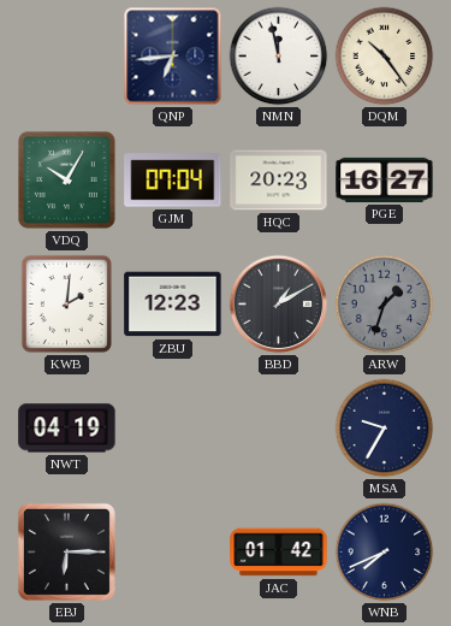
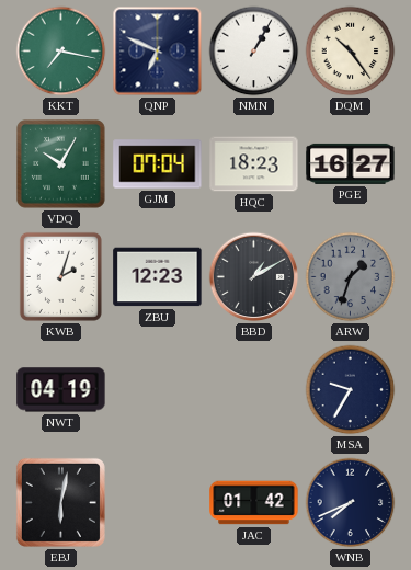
KKT: none -> 7:17
QNP: 6:44 -> 6:49
NMN: 11:58 -> 1:05
HQC: 20:23 -> 18:23
KWB: 2:01 -> 2:03
EBJ: 6:15 -> 6:02
